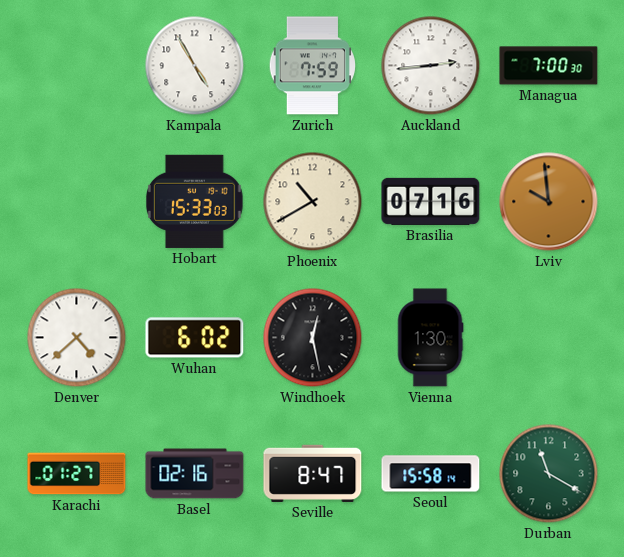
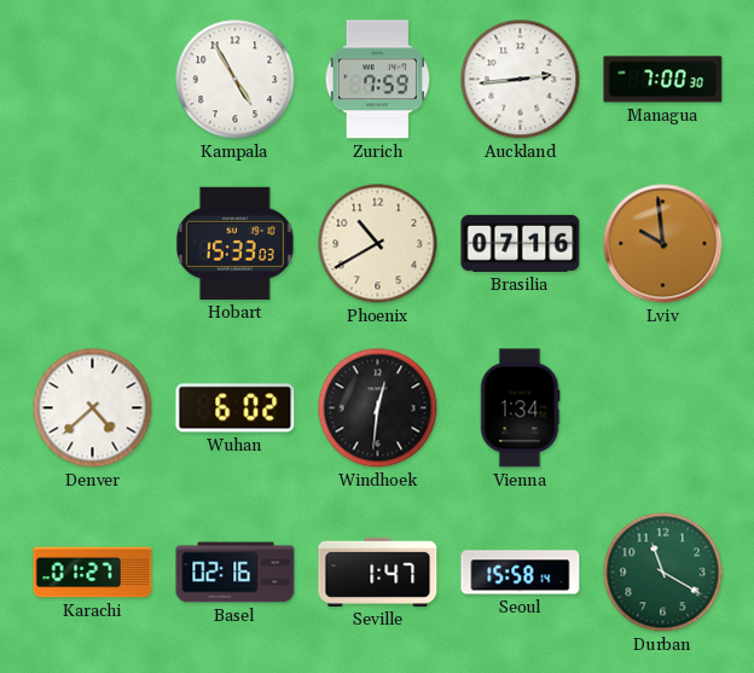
Windhoek: 12:28 -> 12:31
Vienna: 1:30 -> 1:34
Seville: 8:47 -> 1:47
